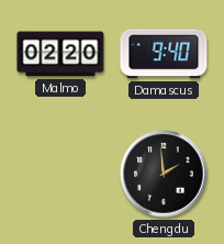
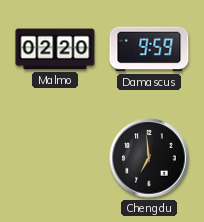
Damascus: 9:40 -> 9:59
Chengdu: 1:59 -> 6:59
